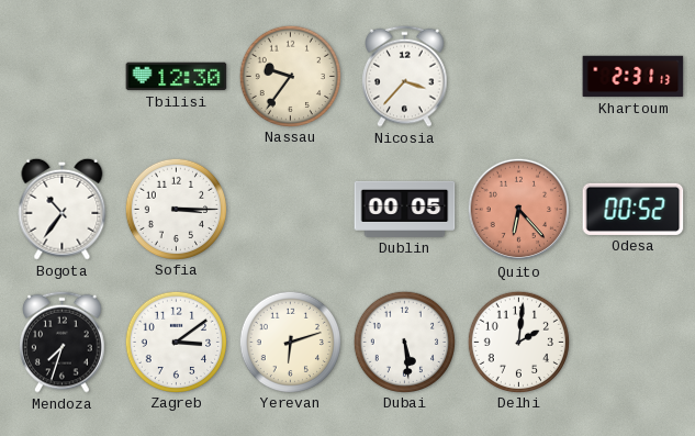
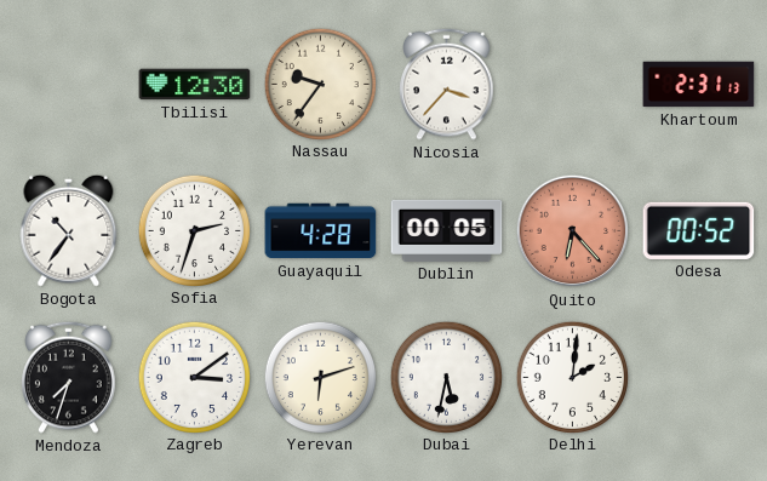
Sofia: 3:15 -> 2:33
Guayaquil: none -> 4:28
Dubai: 5:29 -> 5:32
